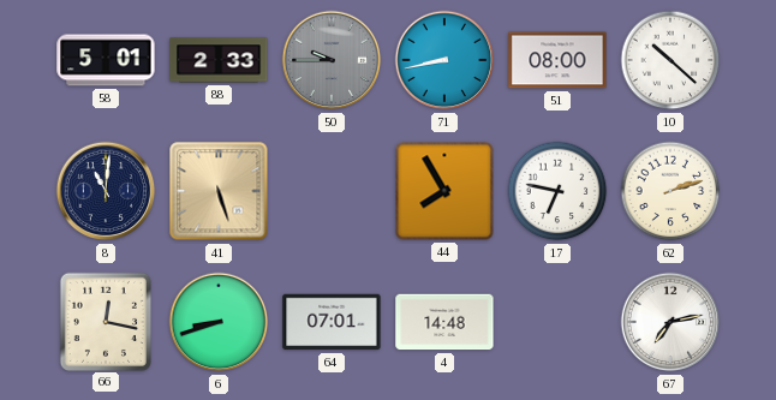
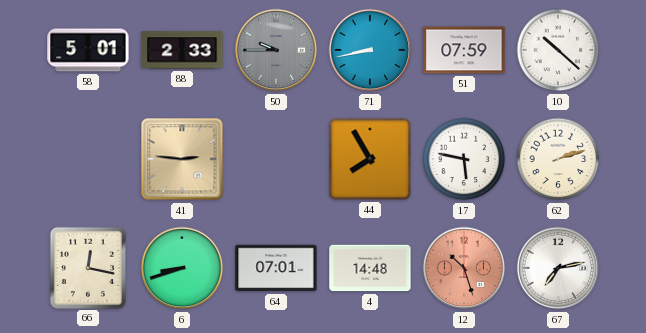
51: 08:00 -> 07:59
8: 11:01 -> none
41: 5:27 -> 2:46
17: 6:47 -> 5:47
12: none -> 10:27
